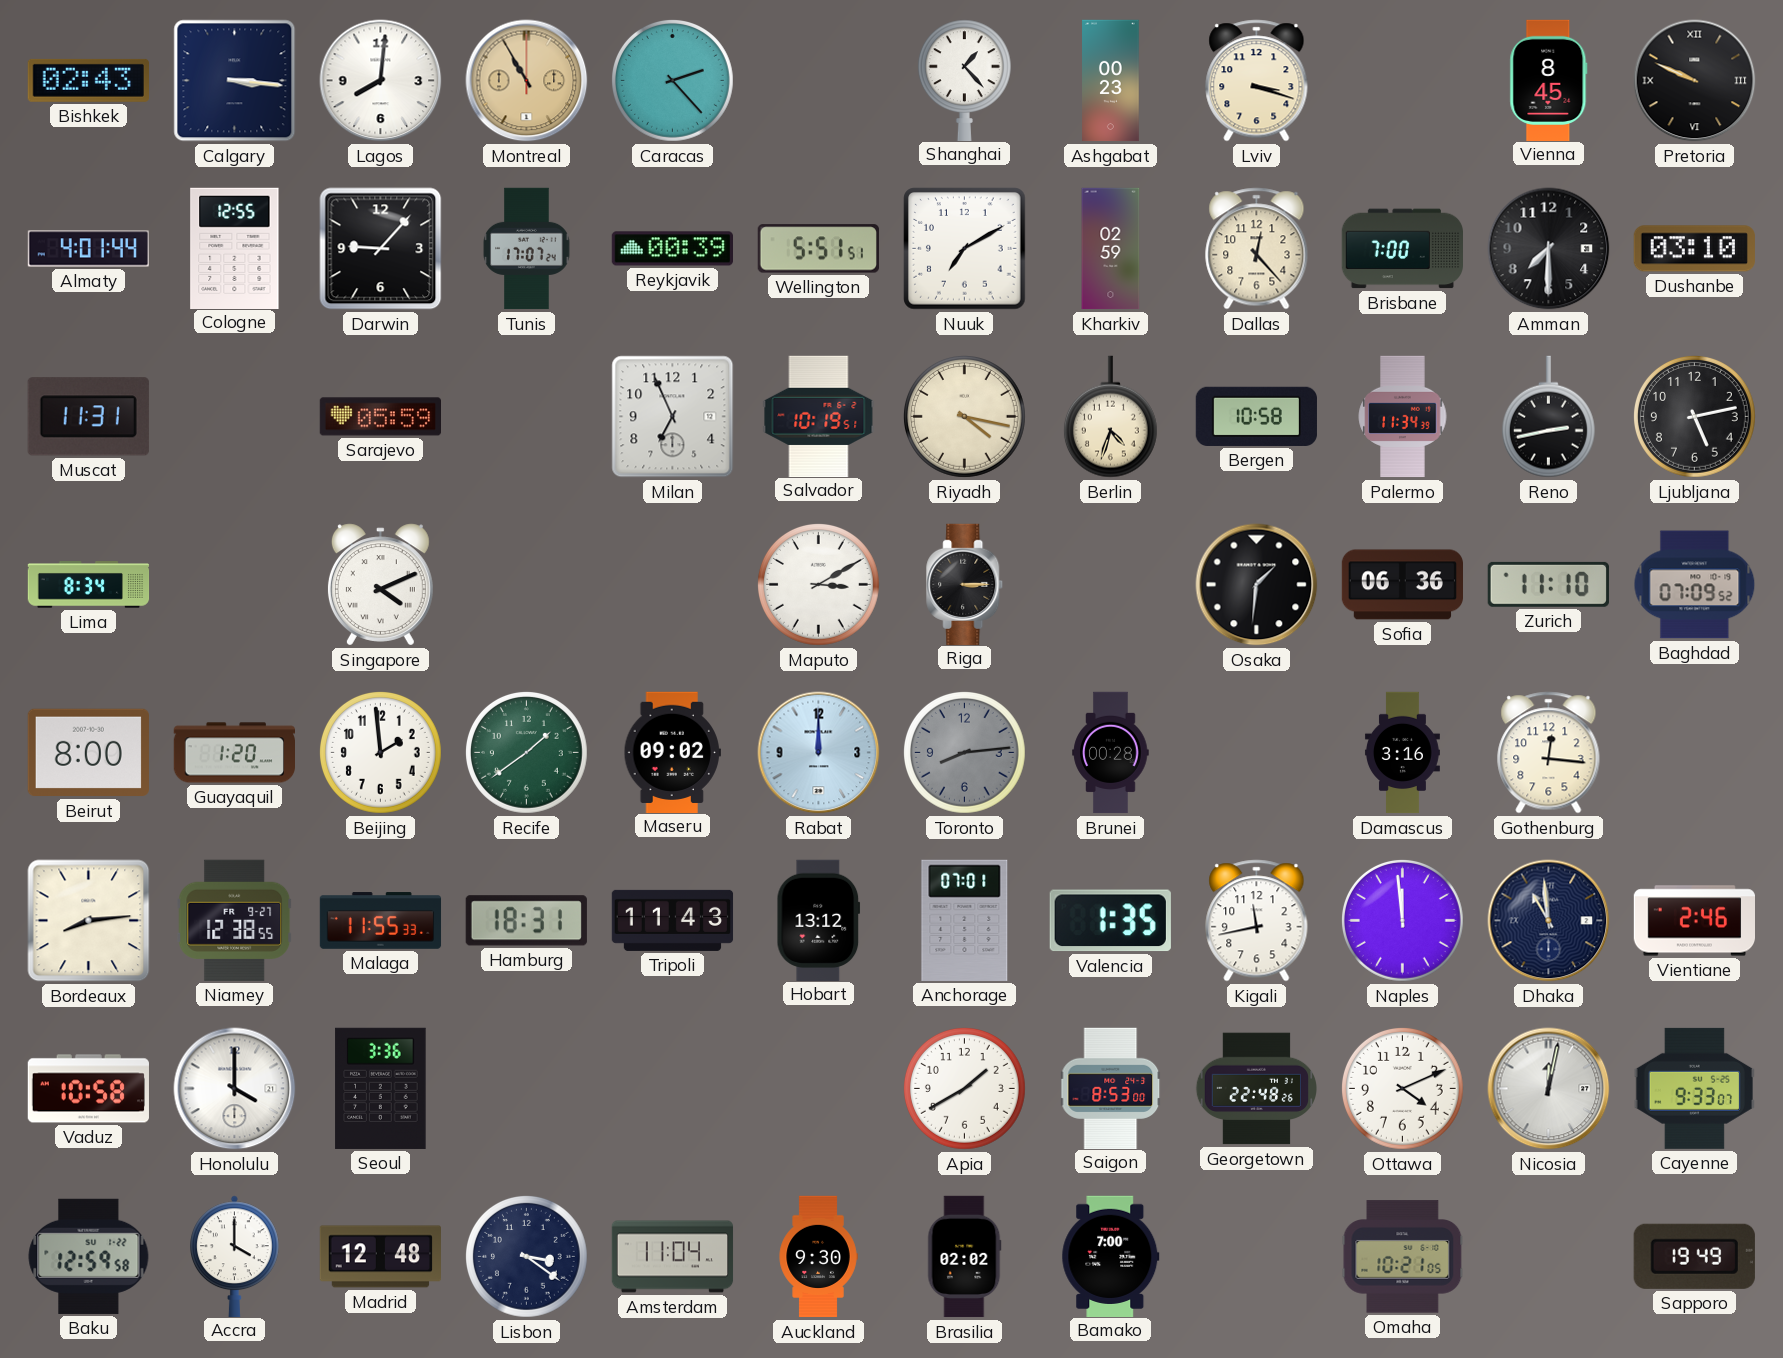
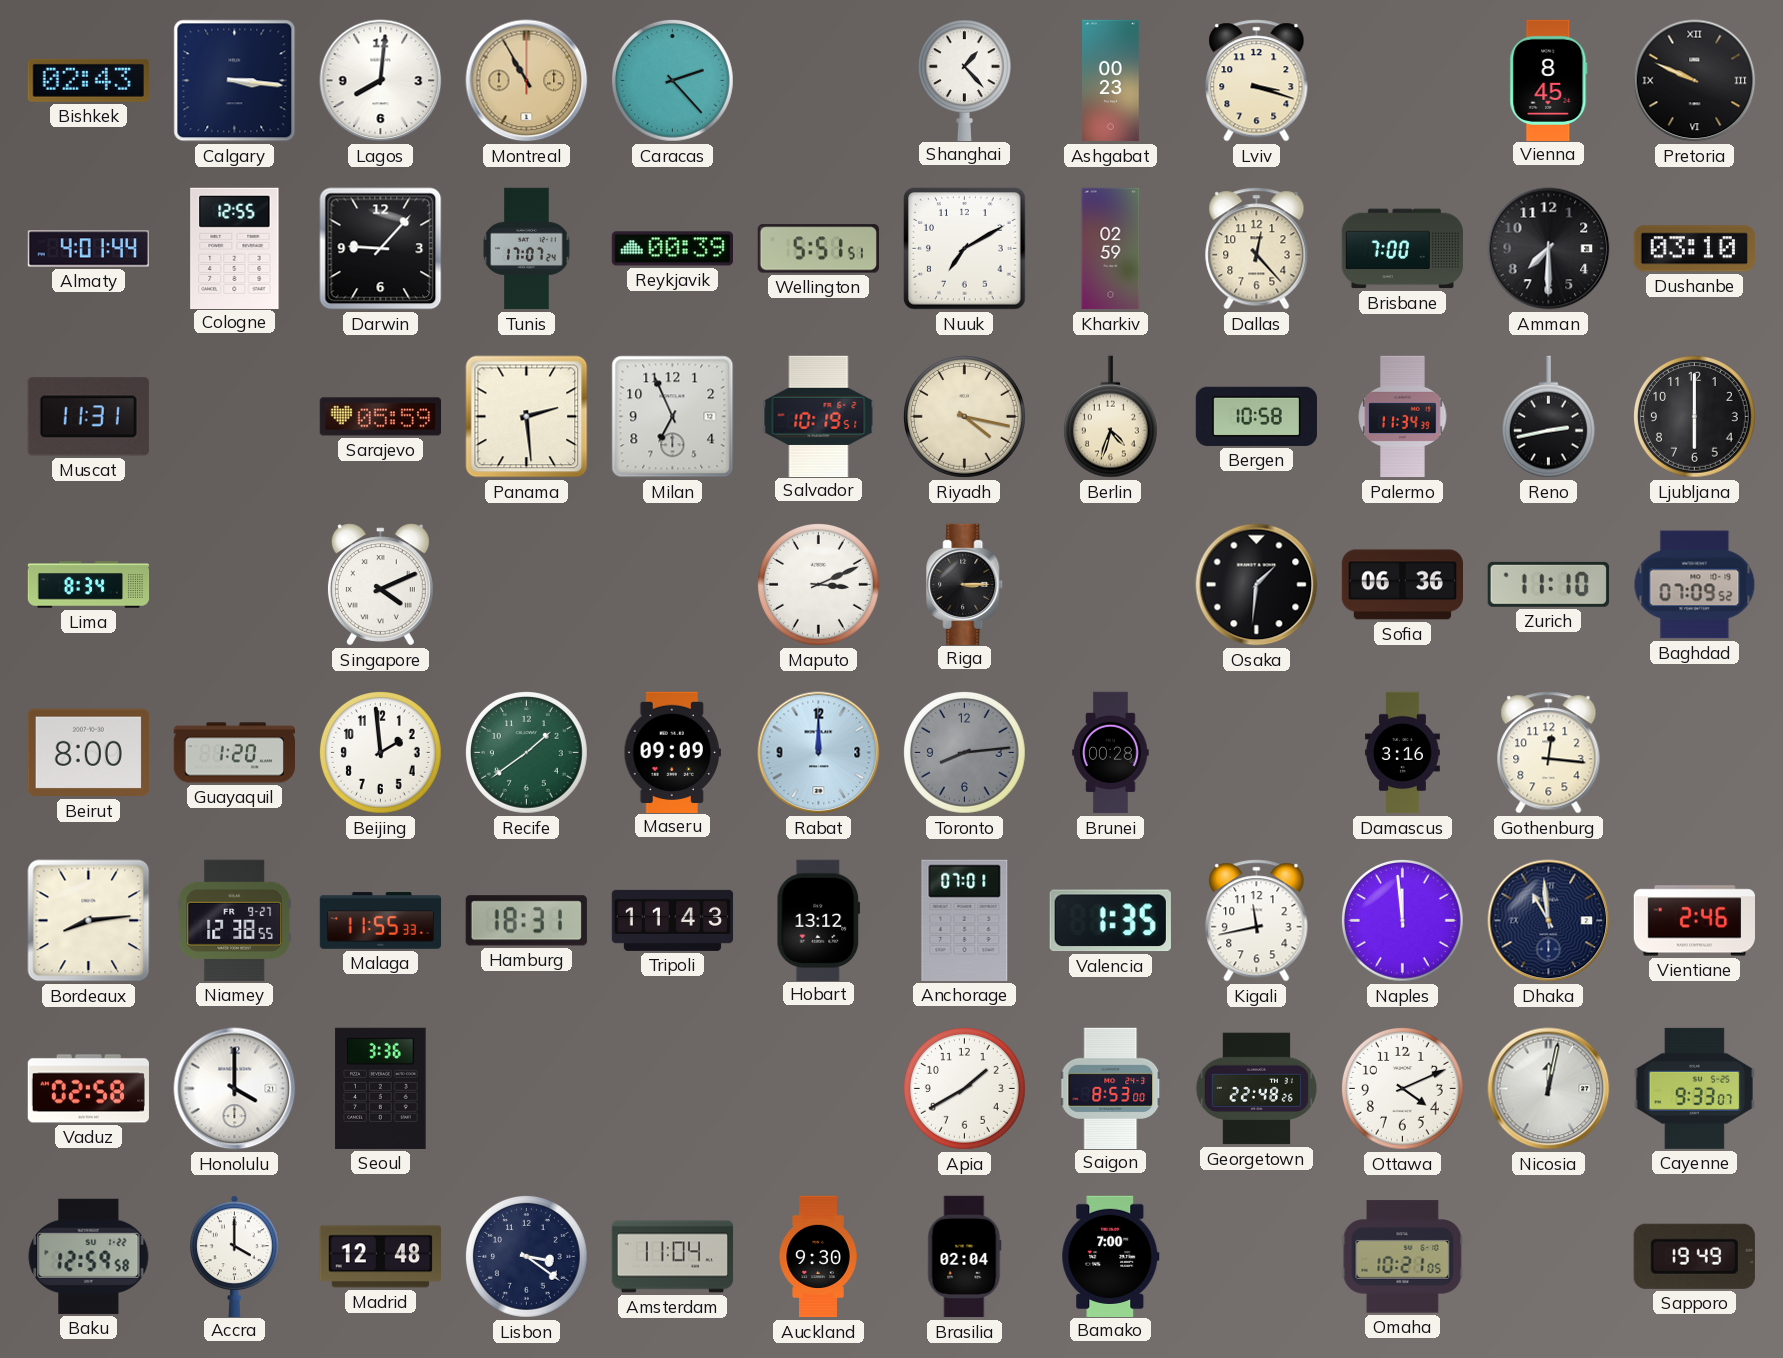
Panama: none -> 2:29
Ljubljana: 5:13 -> 6:00
Maputo: 3:10 -> 3:11
Maseru: 09:02 -> 09:09
Vaduz: 10:58 -> 02:58
Brasilia: 02:02 -> 02:04
